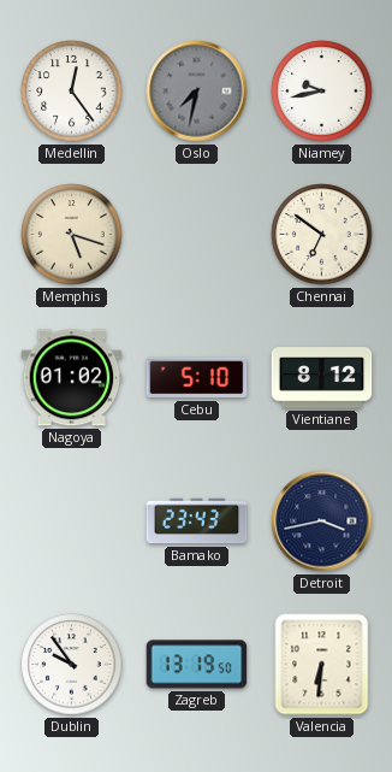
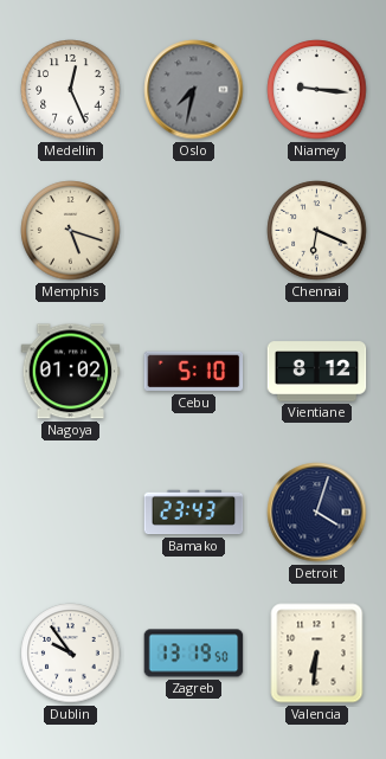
Medellin: 12:24 -> 12:26
Niamey: 9:43 -> 9:16
Chennai: 6:51 -> 6:19
Detroit: 3:43 -> 4:03
